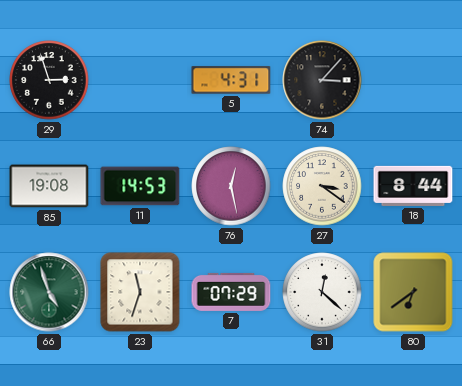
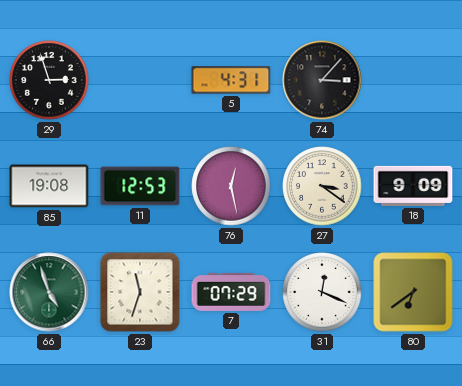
11: 14:53 -> 12:53
18: 8:44 -> 9:09
31: 12:22 -> 12:19
